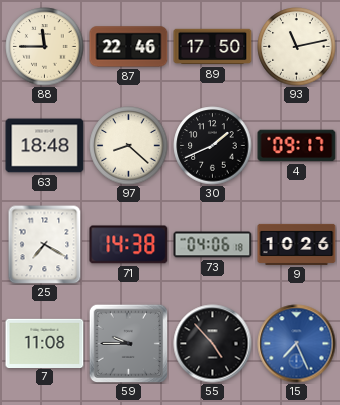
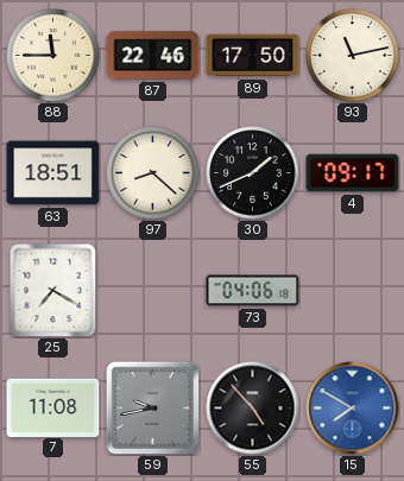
63: 18:48 -> 18:51
71: 14:38 -> none
9: 10:26 -> none
59: 9:45 -> 9:43
15: 7:26 -> 7:50
